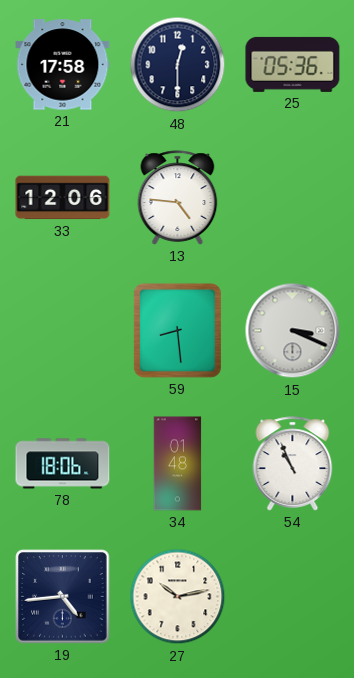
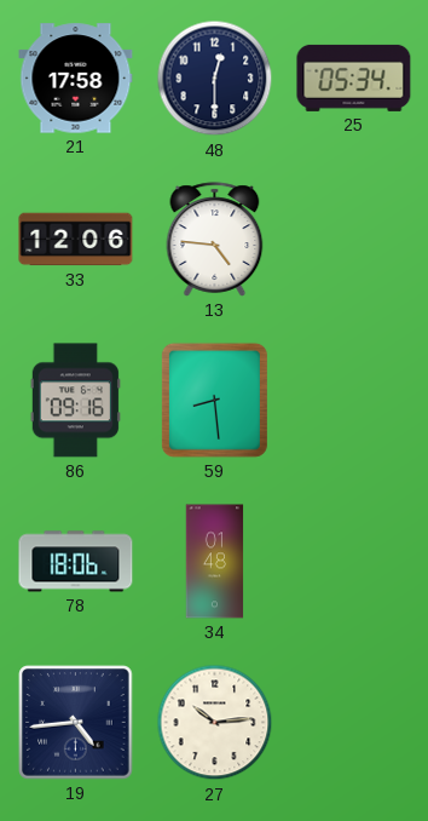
25: 05:36 -> 05:34
86: none -> 09:16
15: 3:19 -> none
54: 10:56 -> none
27: 10:13 -> 10:14
